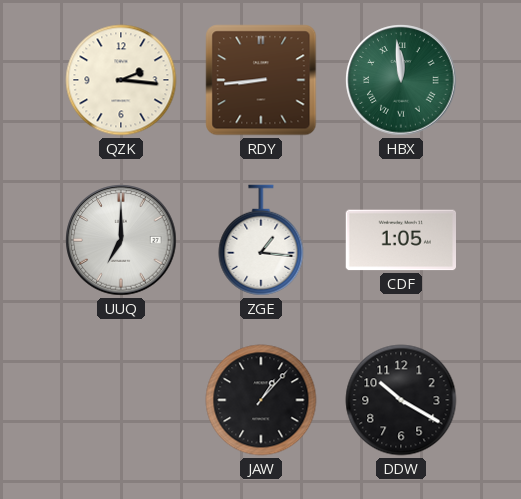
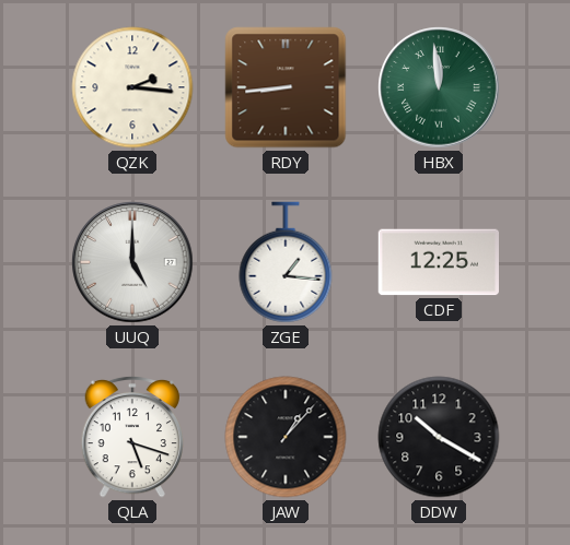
UUQ: 7:00 -> 5:00
CDF: 1:05 -> 12:25
QLA: none -> 5:18
